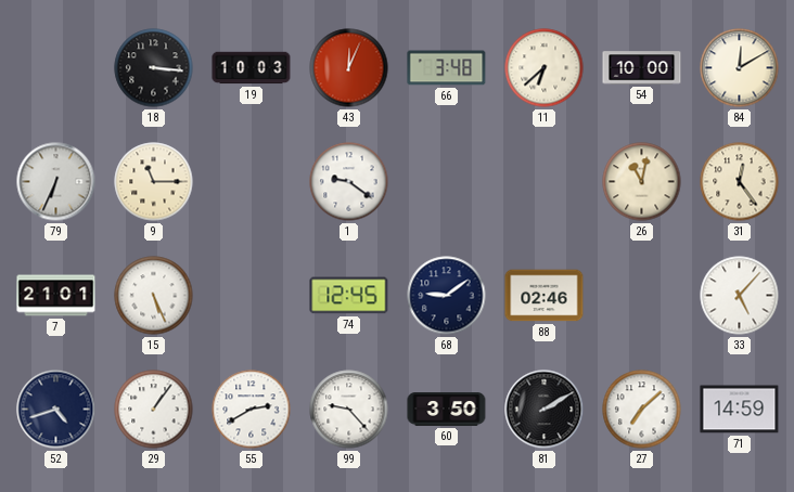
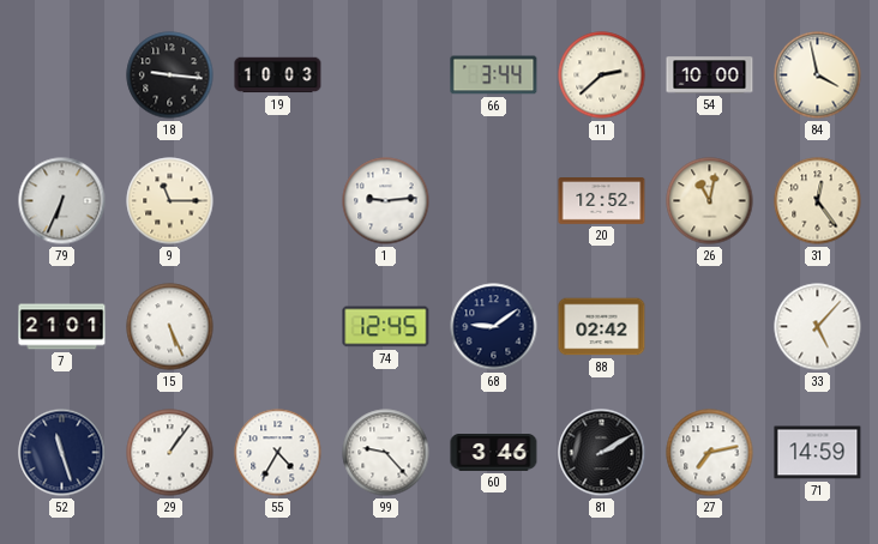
18: 3:16 -> 9:16
43: 12:04 -> none
66: 3:48 -> 3:44
11: 6:38 -> 2:38
84: 12:10 -> 3:58
1: 9:21 -> 9:14
20: none -> 12:52
88: 02:46 -> 02:42
52: 4:42 -> 11:27
55: 2:40 -> 4:35
60: 3:50 -> 3:46
27: 7:08 -> 7:13
